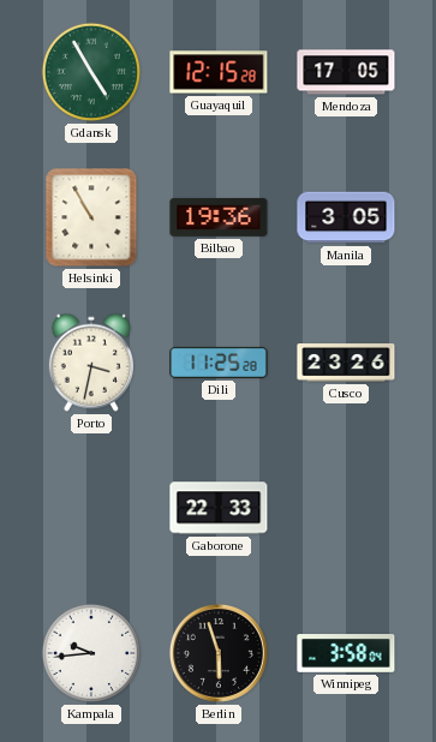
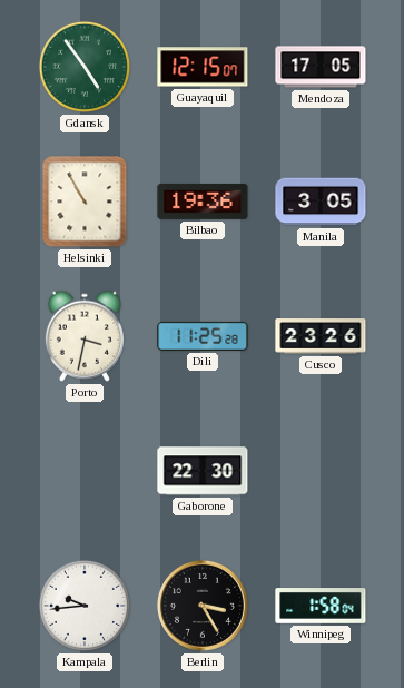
Gdansk: 4:55 -> 4:54
Guayaquil: 12:15:28 -> 12:15:07
Gaborone: 22:33 -> 22:30
Berlin: 5:57 -> 3:25
Winnipeg: 3:58 -> 1:58
